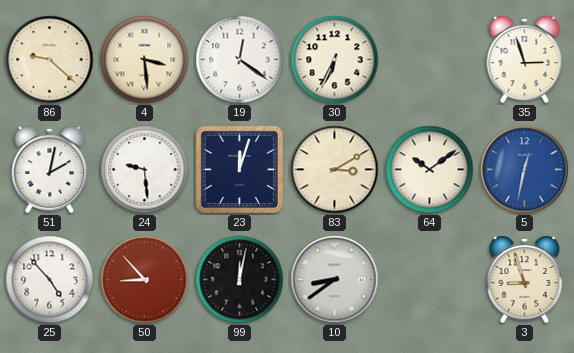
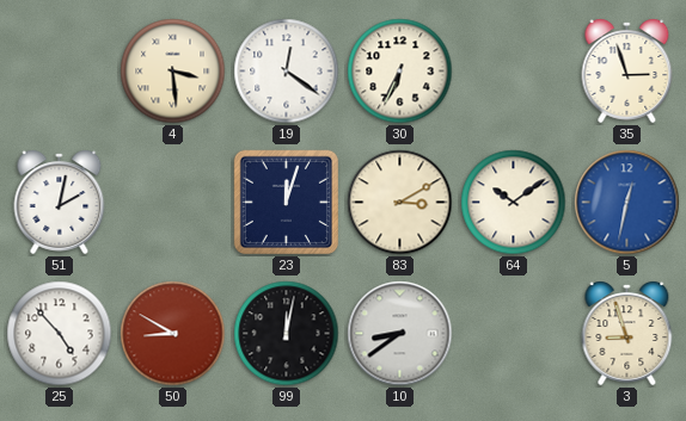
86: 9:22 -> none
24: 9:29 -> none
50: 8:53 -> 8:50
